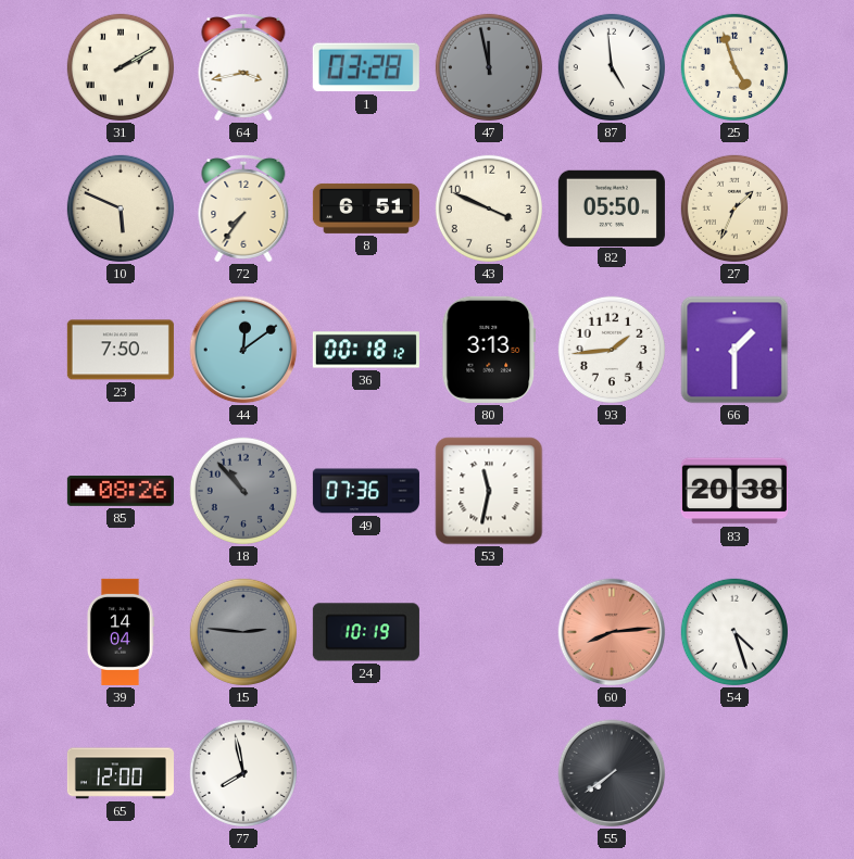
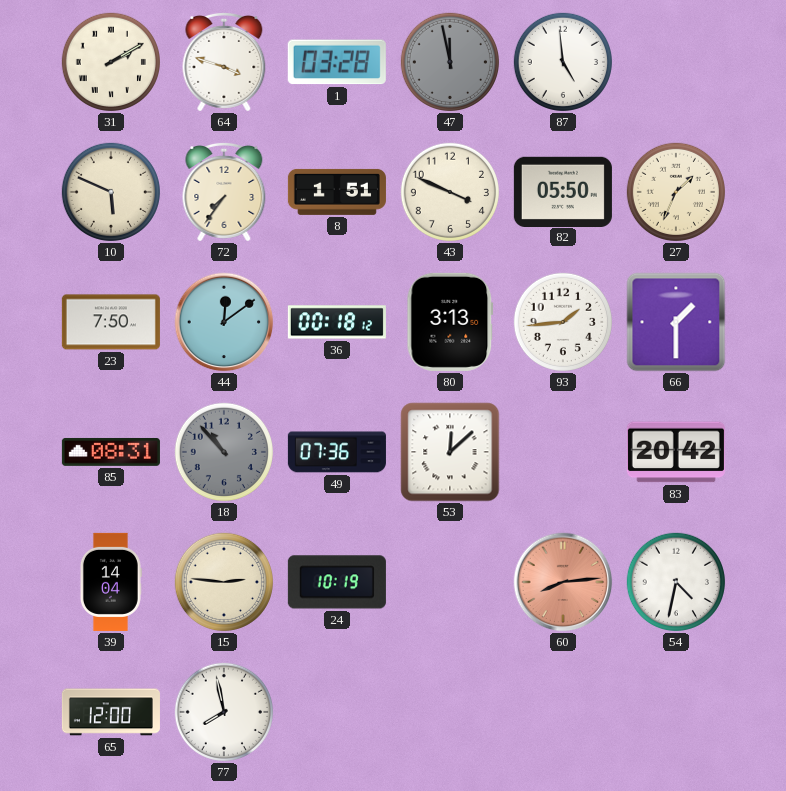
64: 3:43 -> 3:48
25: 4:57 -> none
8: 6:51 -> 1:51
85: 08:26 -> 08:31
53: 11:32 -> 12:08
83: 20:38 -> 20:42
15 dial: grey -> cream
54: 4:27 -> 4:32
55: 7:39 -> none
